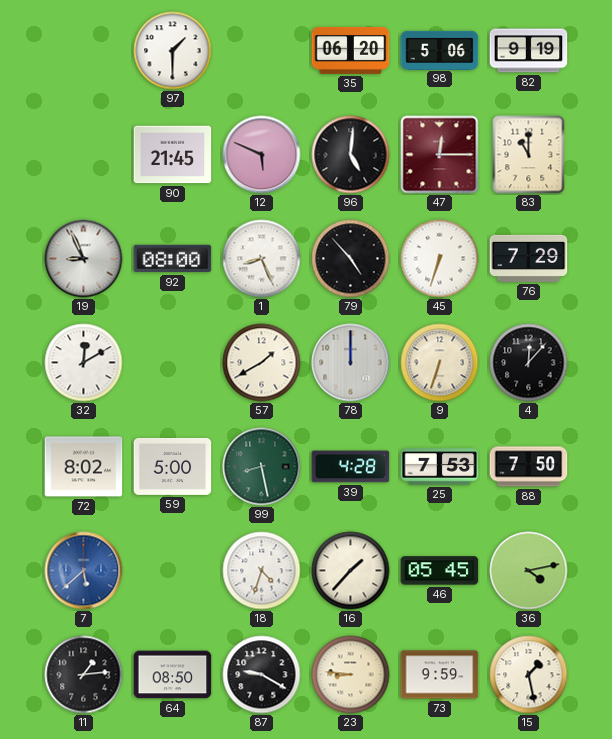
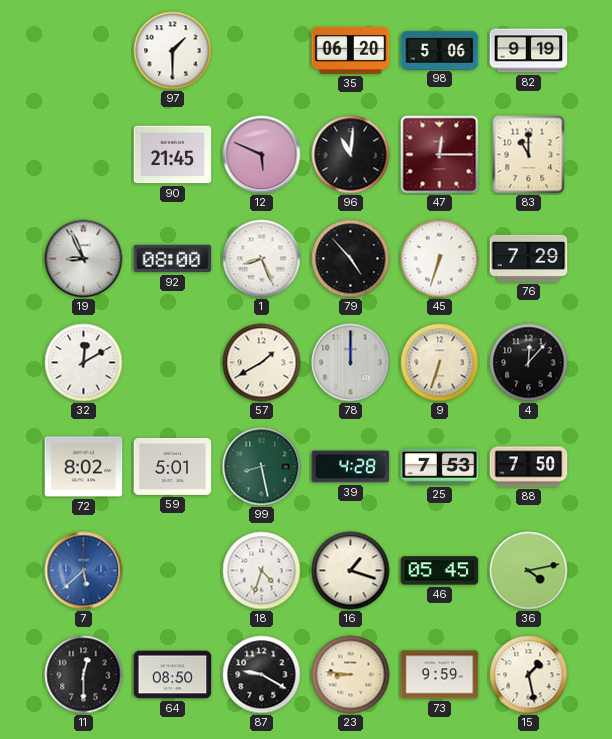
96: 5:01 -> 11:01
59: 5:00 -> 5:01
16: 1:37 -> 1:18
11: 1:14 -> 12:30
